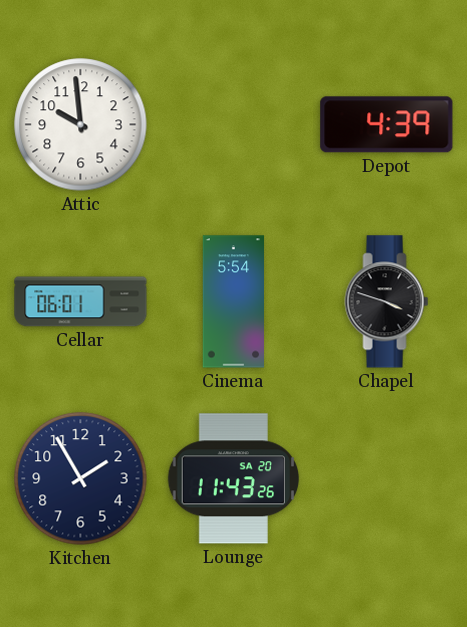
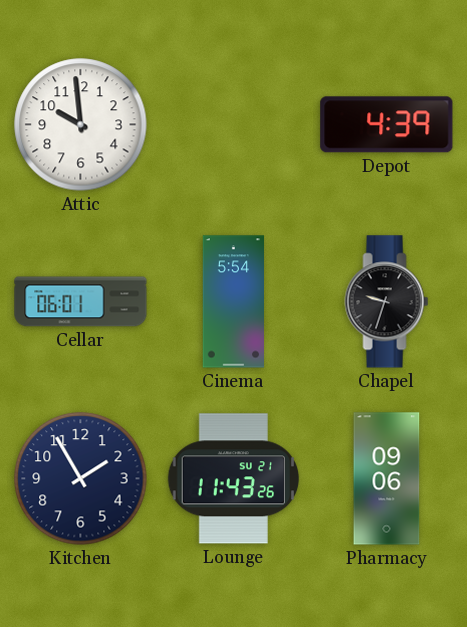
Chapel: 3:48 -> 9:33
Lounge date: SA 20 -> SU 21
Pharmacy: none -> 09:06
